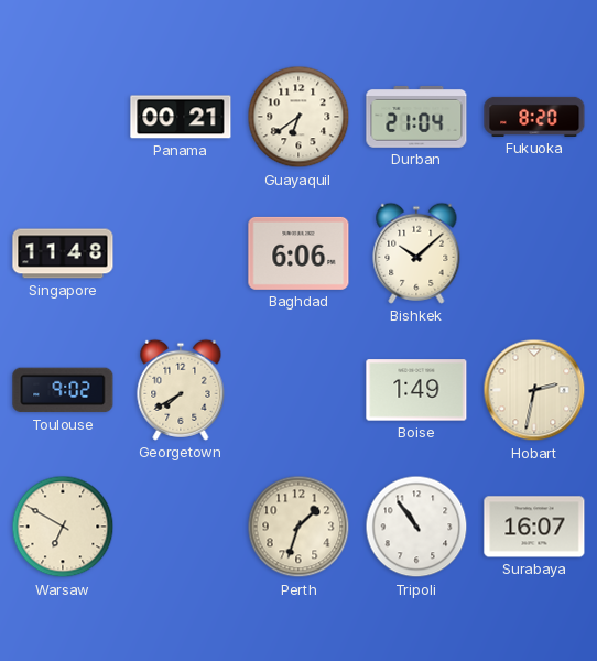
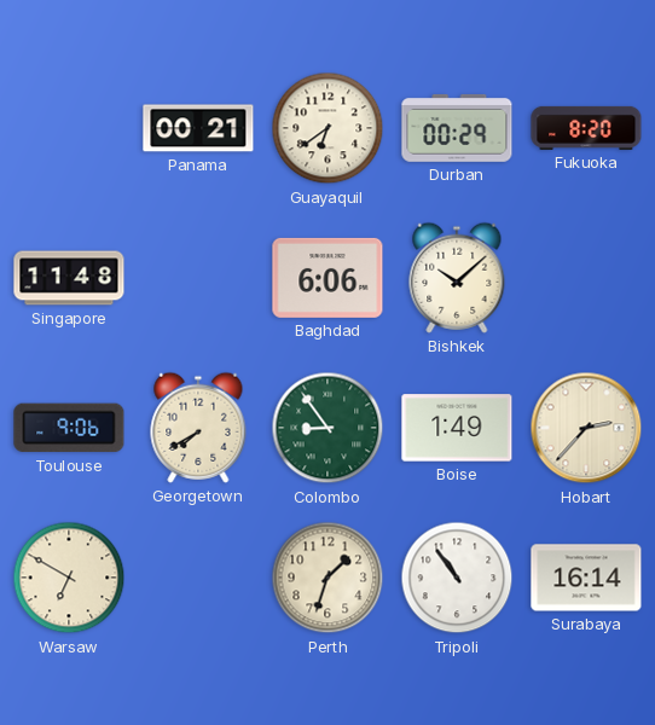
Durban: 21:04 -> 00:29
Toulouse: 9:02 -> 9:06
Colombo: none -> 8:54
Hobart: 2:32 -> 2:37
Surabaya: 16:07 -> 16:14
